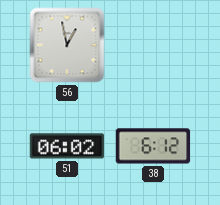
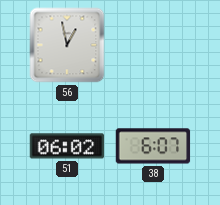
38: 6:12 -> 6:07
